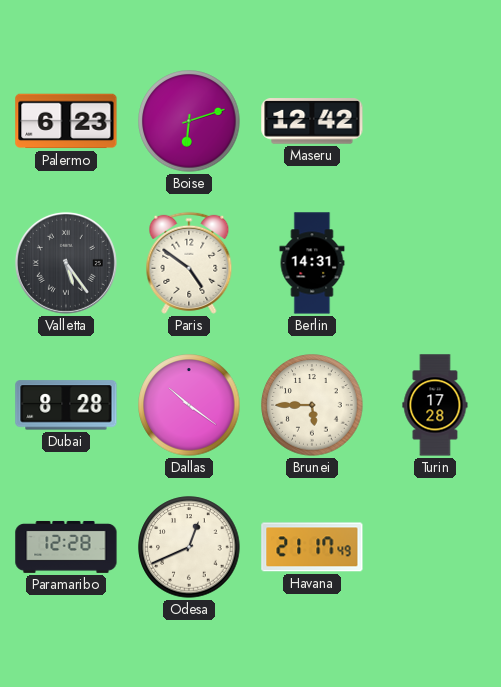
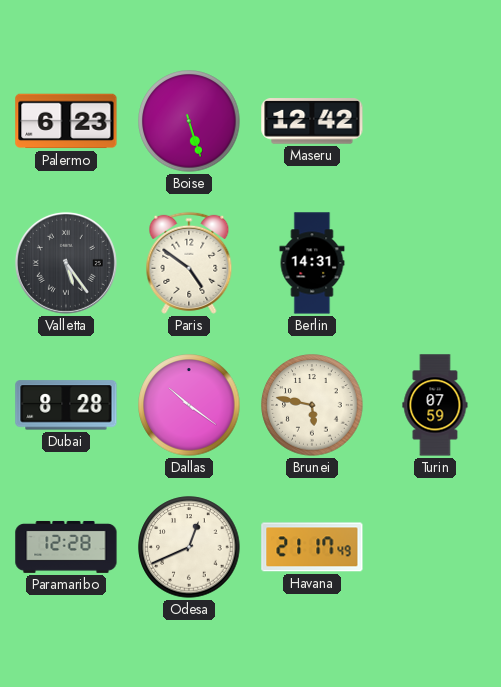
Boise: 6:12 -> 5:27
Brunei: 5:45 -> 5:47
Turin: 17:28 -> 07:59
